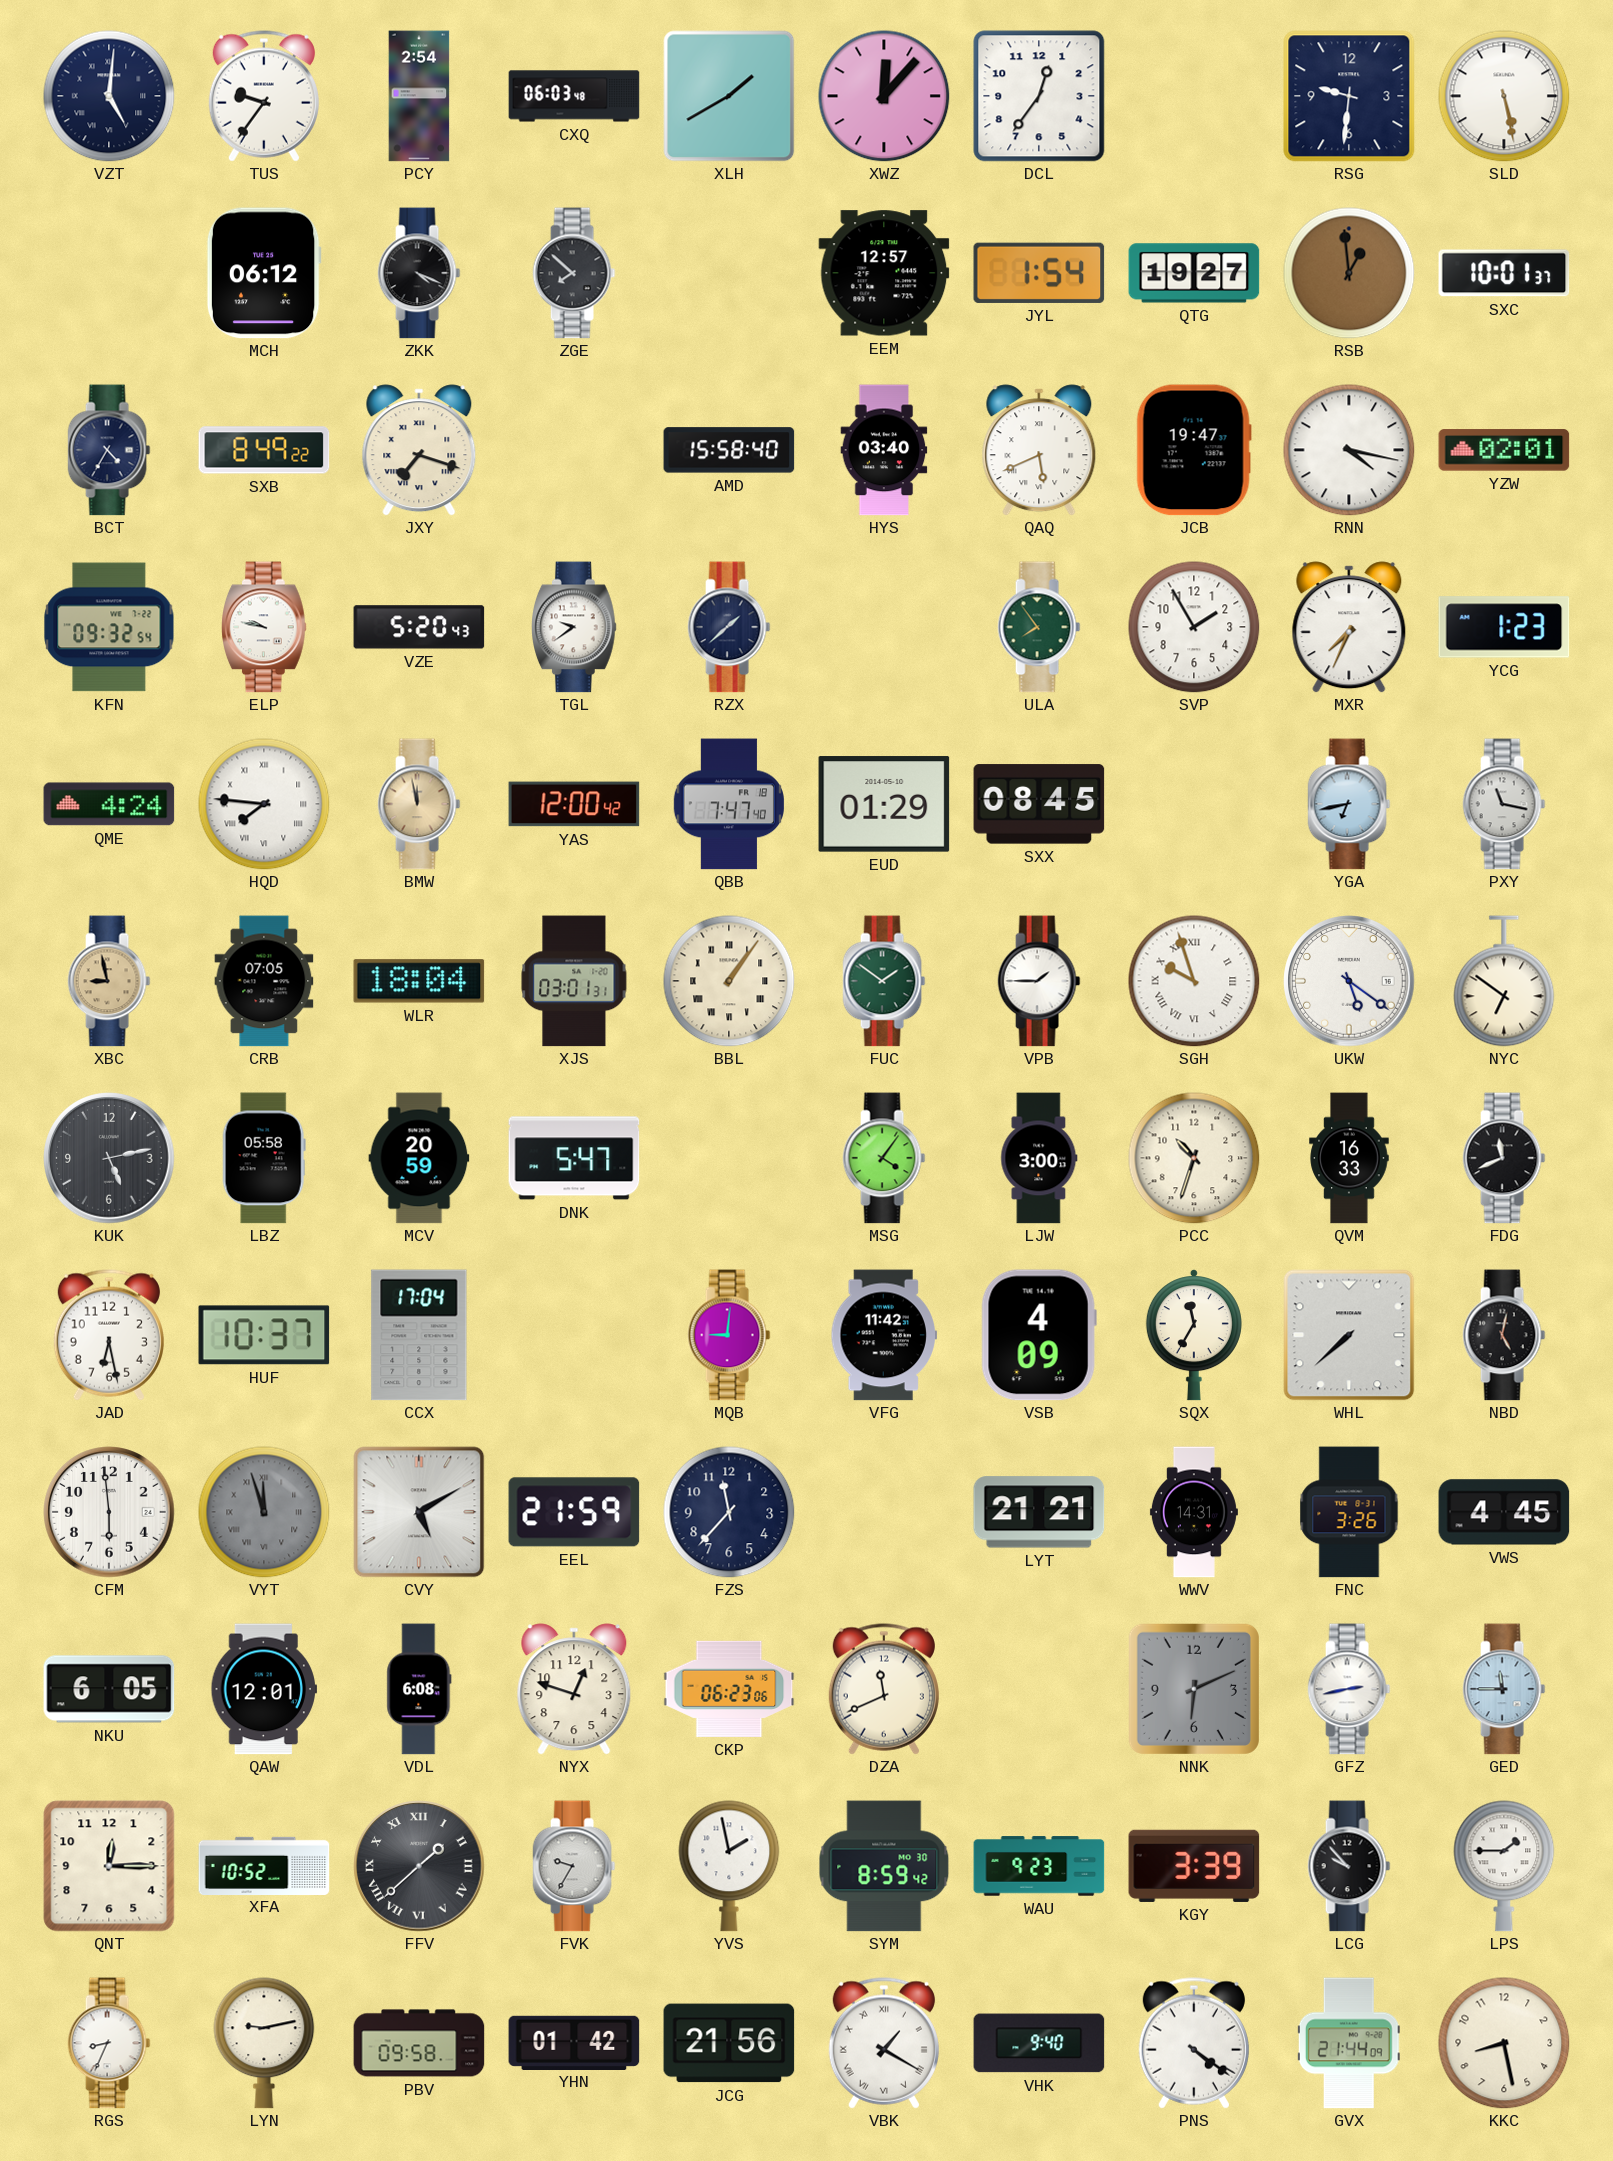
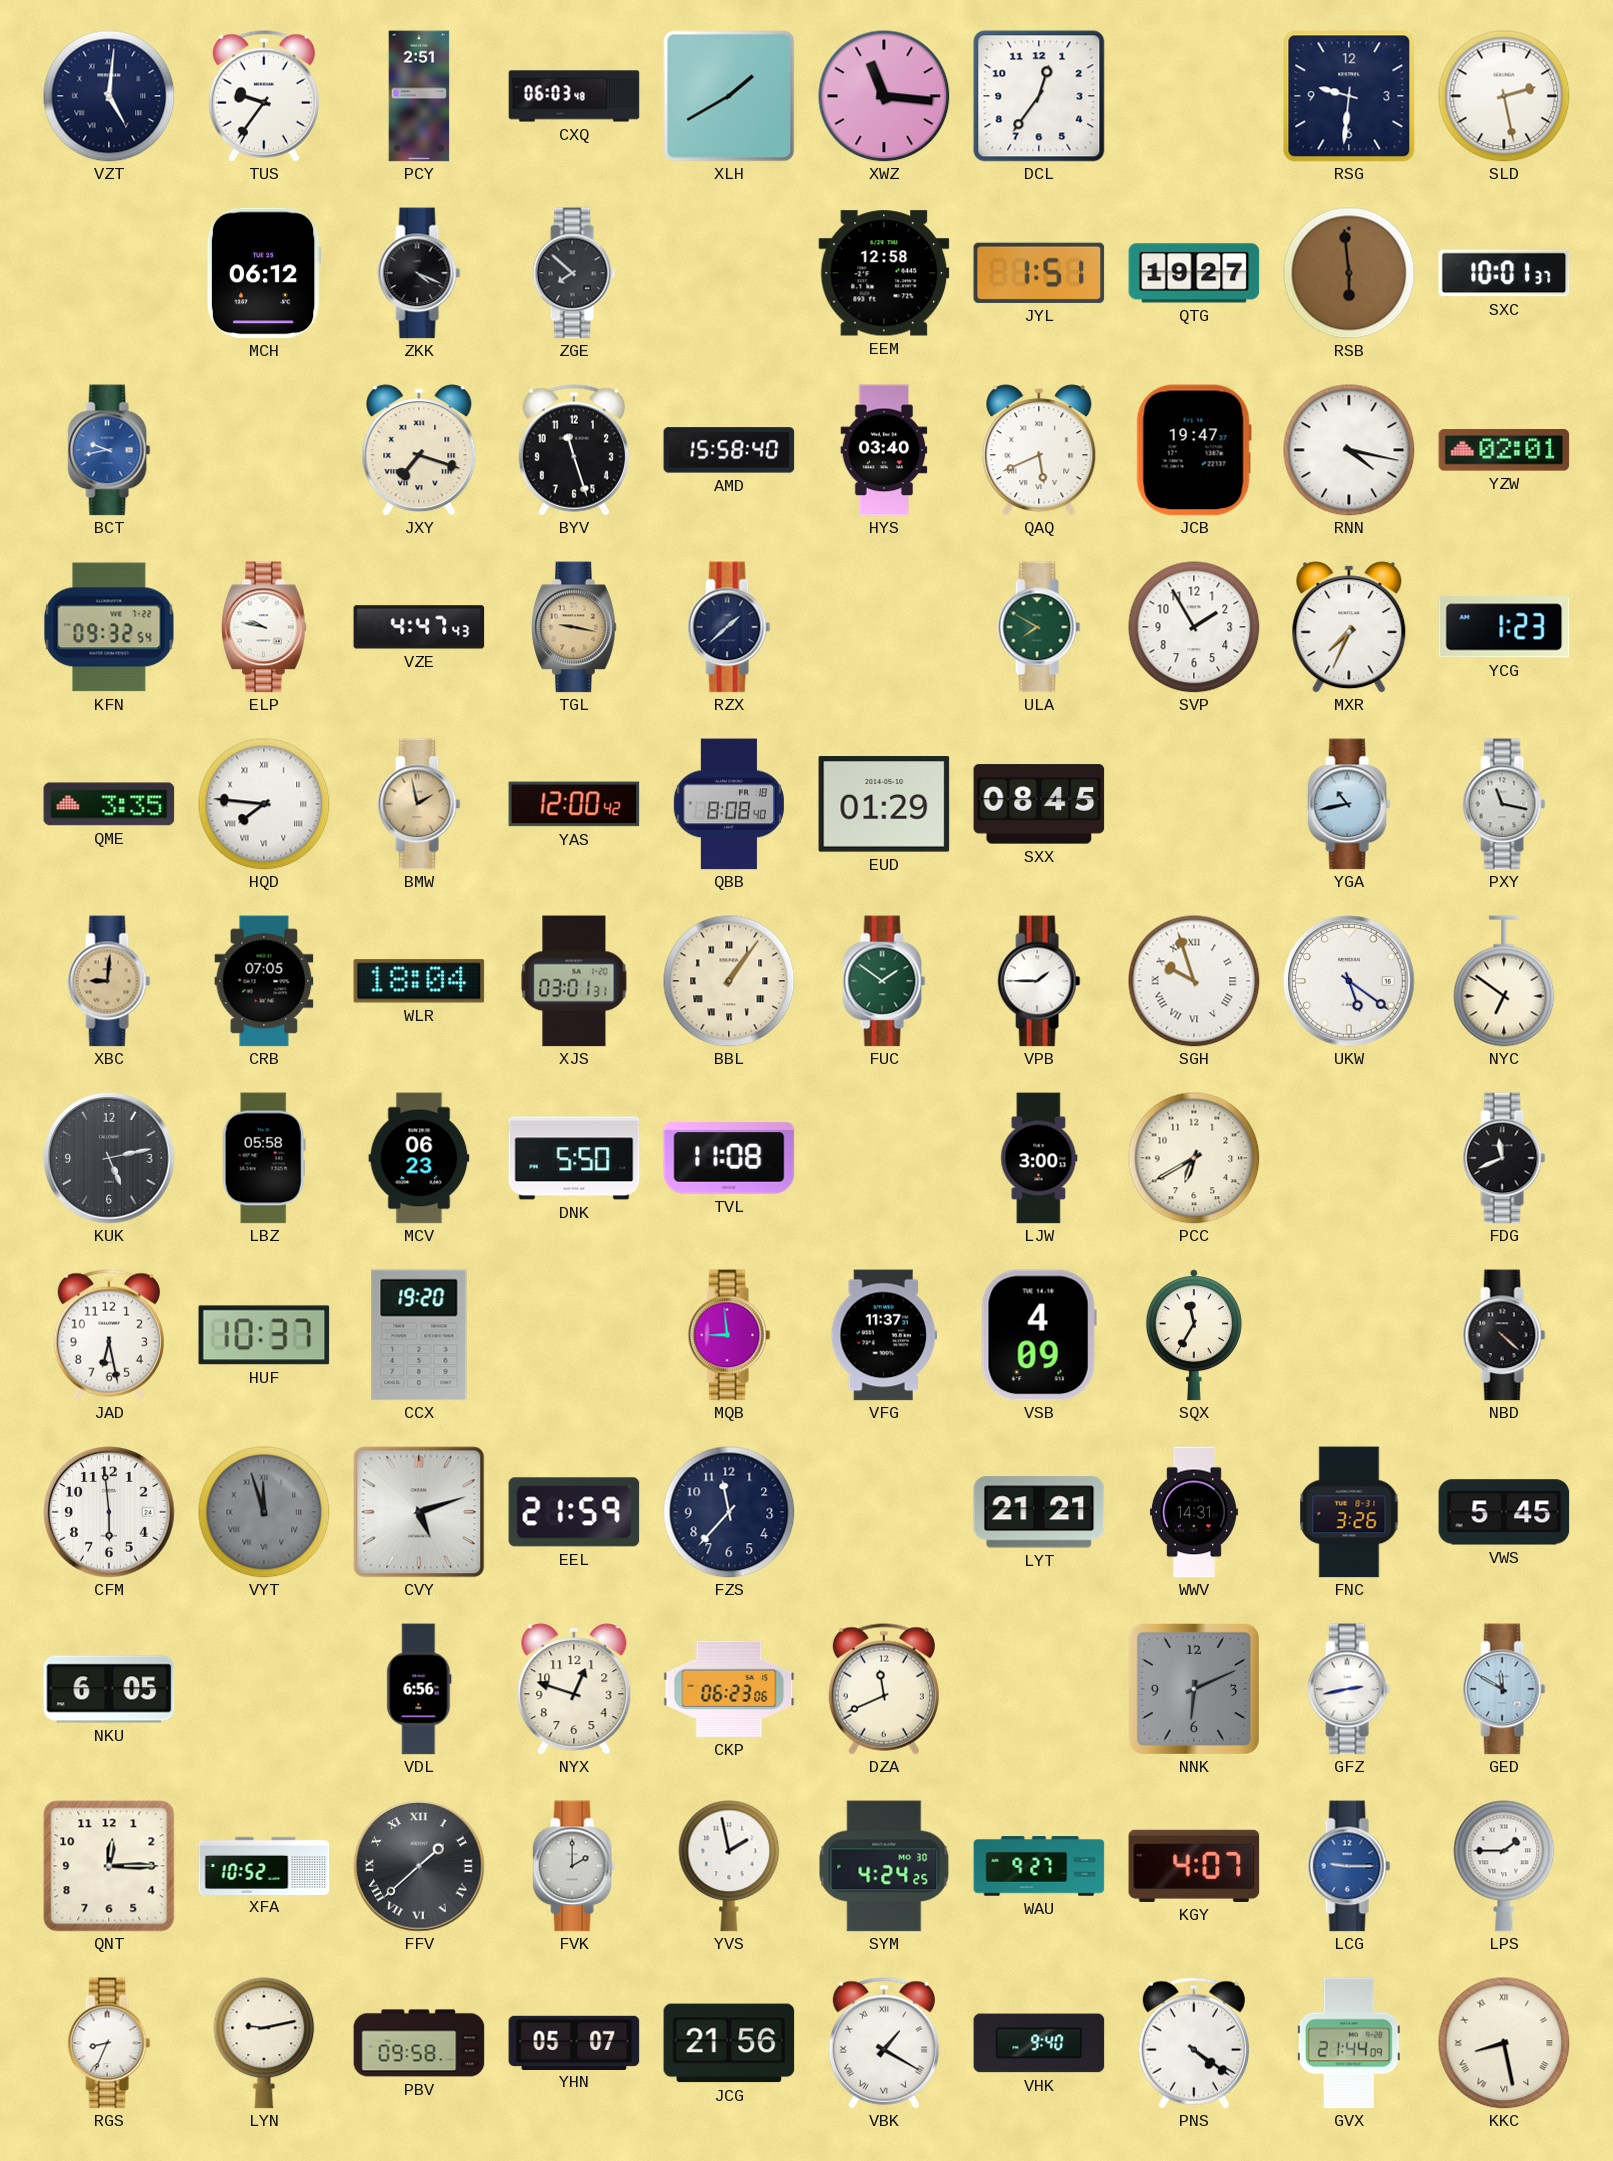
PCY: 2:54 -> 2:51
XWZ: 12:07 -> 11:16
SLD: 5:28 -> 2:28
EEM: 12:57 -> 12:58
JYL: 1:54 -> 1:51
RSB: 12:59 -> 5:59
BCT: 4:35 -> 9:43
BCT dial: navy -> blue
SXB: 8:49 -> none
BYV: none -> 11:27
VZE: 5:20 -> 4:47
TGL: 9:39 -> 9:17
TGL dial: white -> champagne
ULA: 7:54 -> 7:50
QME: 4:24 -> 3:35
BMW: 11:58 -> 1:58
QBB: 7:47 -> 8:08
YGA: 6:43 -> 10:43
XBC: 8:58 -> 9:01
MCV: 20:59 -> 06:23
DNK: 5:47 -> 5:50
TVL: none -> 11:08
MSG: 4:06 -> none
PCC: 10:33 -> 6:40
QVM: 16:33 -> none
CCX: 17:04 -> 19:20
MQB: 9:01 -> 8:59
VFG: 11:42 -> 11:37
WHL: 7:38 -> none
NBD: 5:02 -> 4:22
CVY: 5:10 -> 5:12
VWS: 4:45 -> 5:45
QAW: 12:01 -> none
VDL: 6:08 -> 6:56
GED: 11:45 -> 11:50
FVK: 9:35 -> 2:00
SYM: 8:59 -> 4:24
WAU: 9:23 -> 9:27
KGY: 3:39 -> 4:07
LCG: 9:53 -> 9:15
LCG dial: black -> blue
YHN: 01:42 -> 05:07
KKC numerals: Arabic -> Roman
